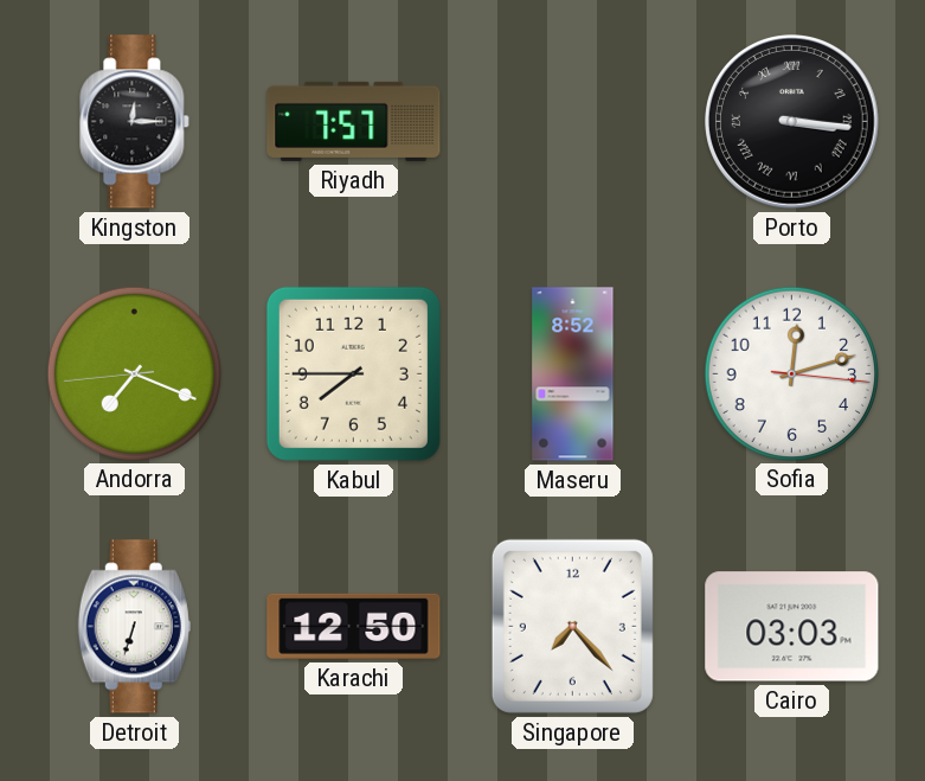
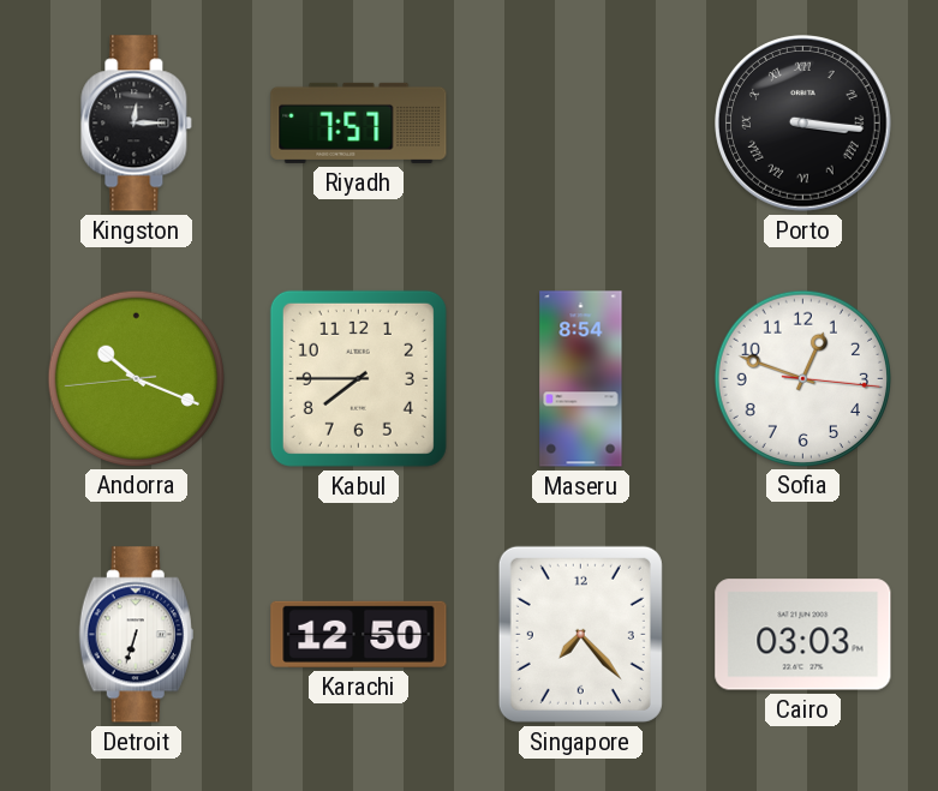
Andorra: 7:18 -> 10:18
Maseru: 8:52 -> 8:54
Sofia: 12:12 -> 12:48
